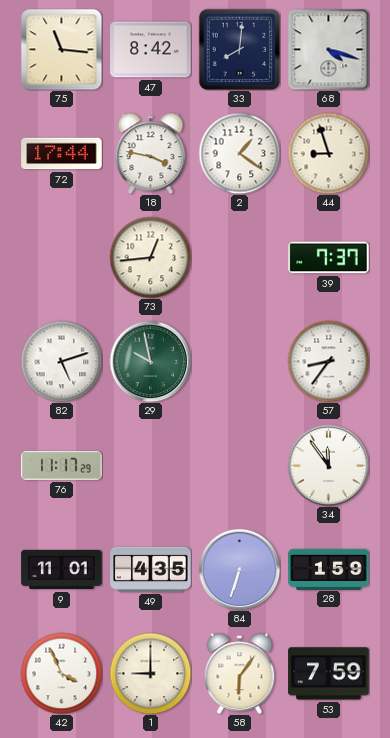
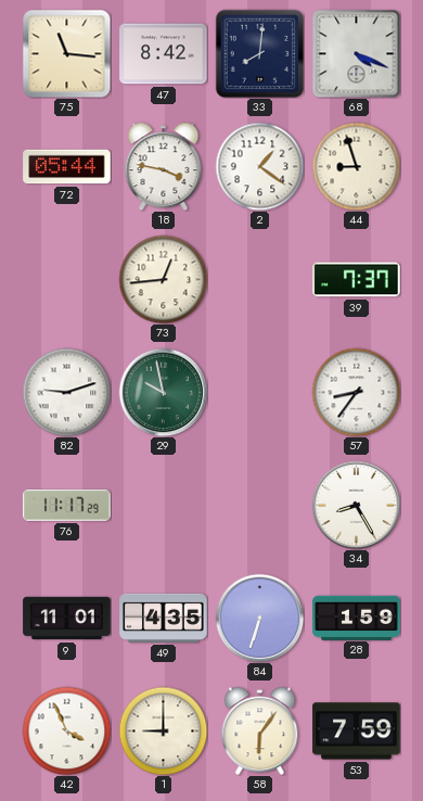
68: 4:18 -> 4:19
72: 17:44 -> 05:44
82: 5:12 -> 9:12
34: 11:54 -> 8:25
